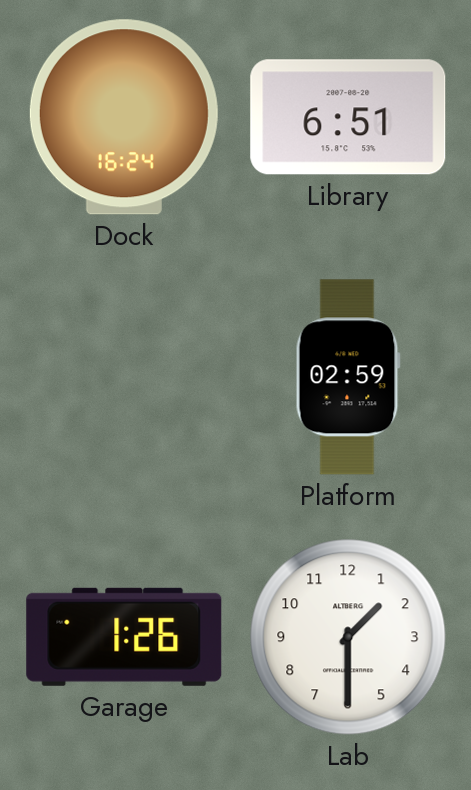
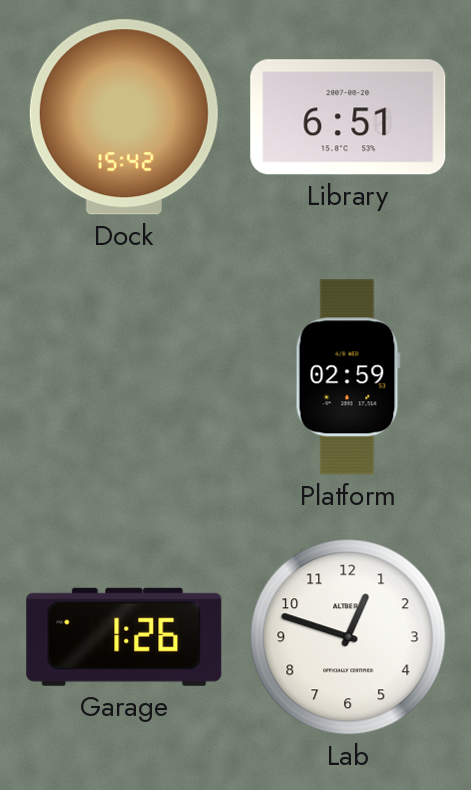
Dock: 16:24 -> 15:42
Lab: 1:30 -> 12:48
